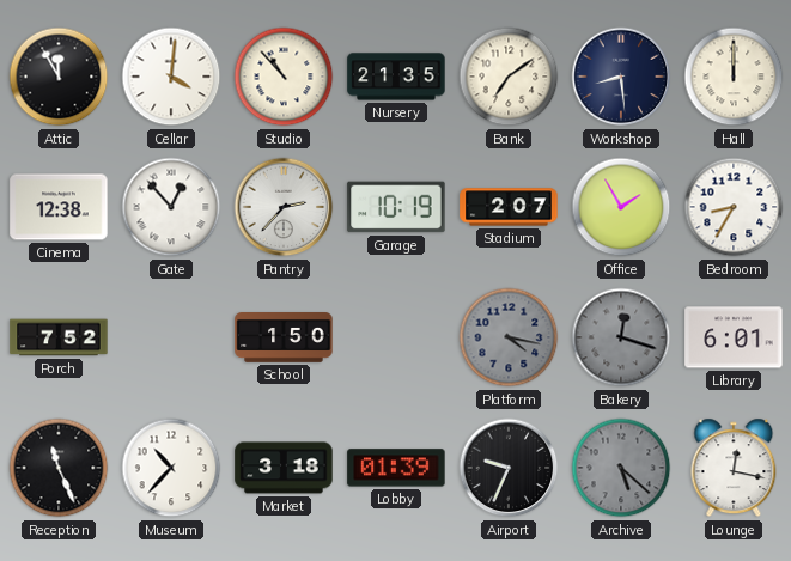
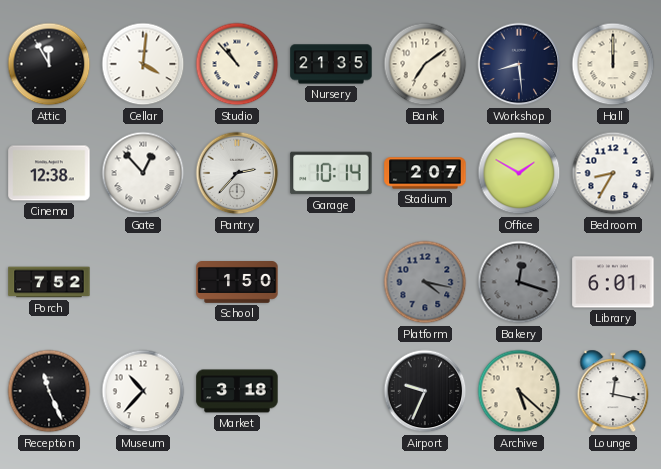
Garage: 10:19 -> 10:14
Office: 1:55 -> 1:50
Lobby: 01:39 -> none
Archive dial: grey -> cream
